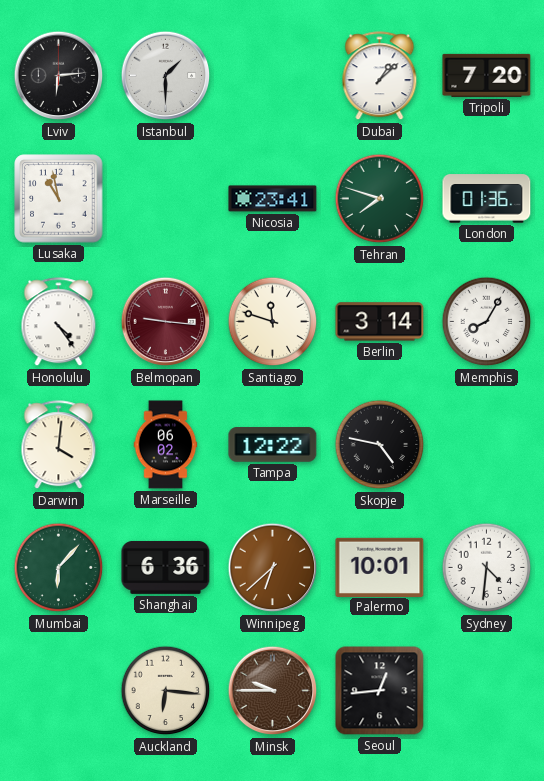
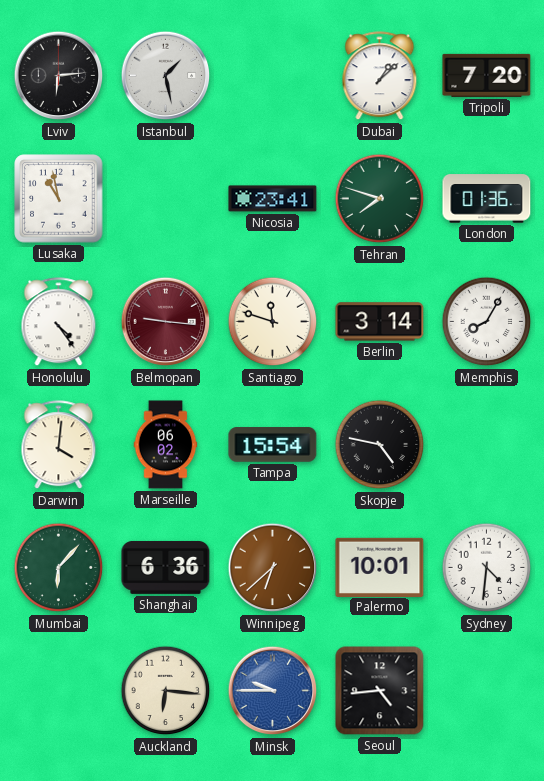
Istanbul: 1:30 -> 1:28
Tampa: 12:22 -> 15:54
Minsk dial: brown -> blue
Seoul: 12:44 -> 4:44
